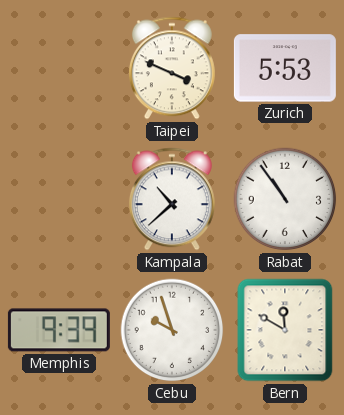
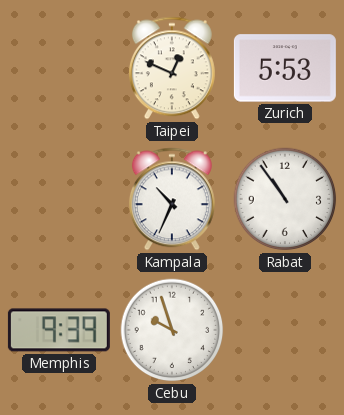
Taipei: 3:49 -> 12:49
Kampala: 10:38 -> 10:34
Bern: 11:50 -> none
